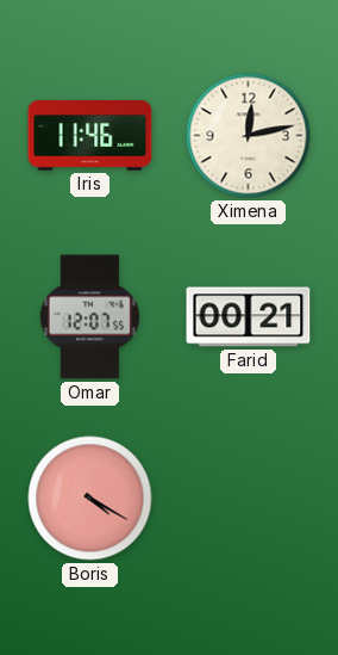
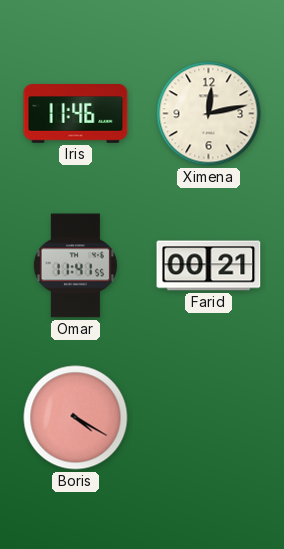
Omar: 12:07 -> 11:41
